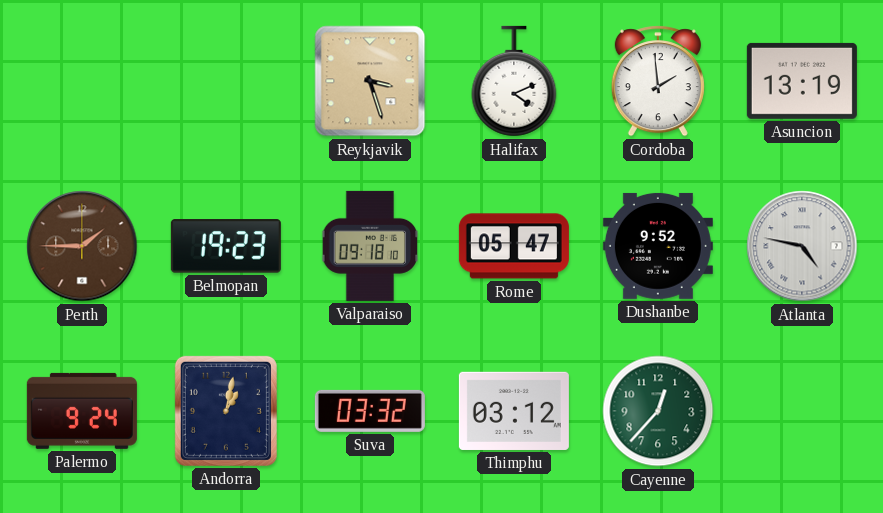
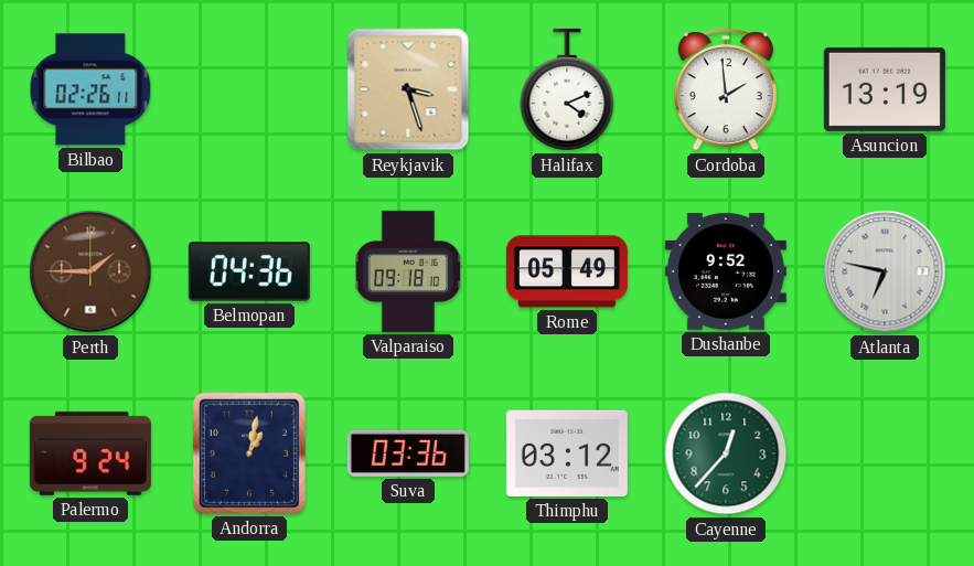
Bilbao: none -> 02:26
Belmopan: 19:23 -> 04:36
Rome: 05:47 -> 05:49
Atlanta: 4:47 -> 6:47
Suva: 03:32 -> 03:36
